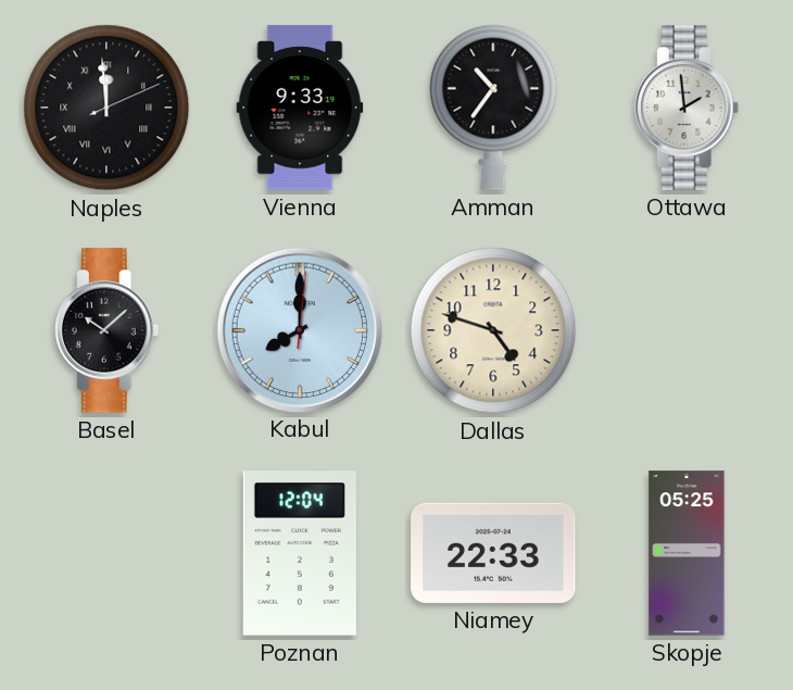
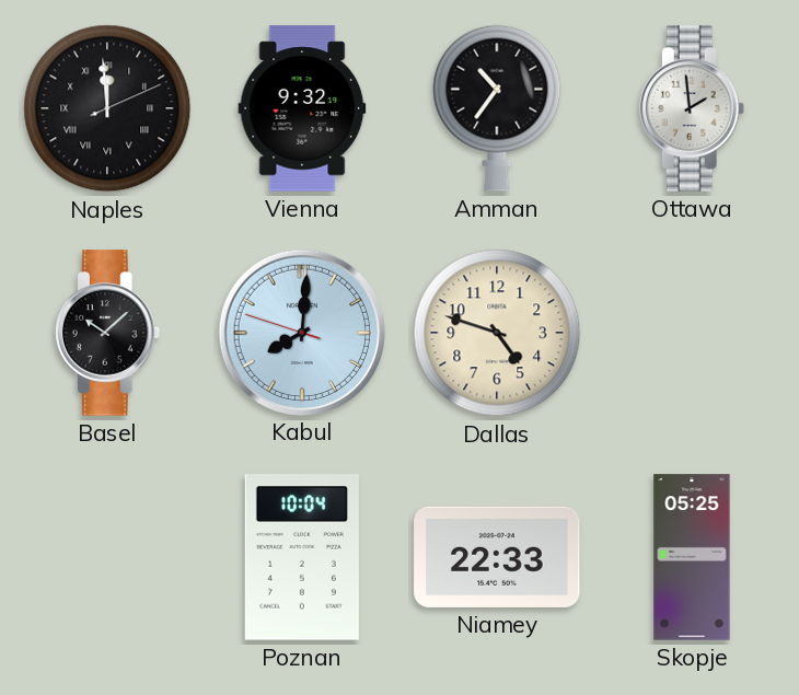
Vienna: 9:33 -> 9:32
Kabul: 8:00:01 -> 8:00:48
Poznan: 12:04 -> 10:04
